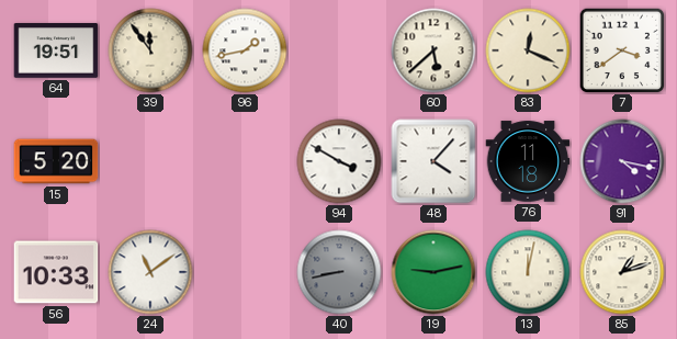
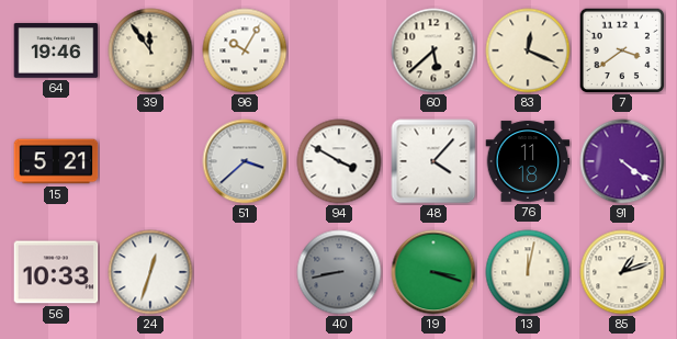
64: 19:51 -> 19:46
96: 1:43 -> 10:05
15: 5:20 -> 5:21
51: none -> 3:38
91: 4:17 -> 4:21
24: 11:09 -> 12:33
19: 9:13 -> 3:18
